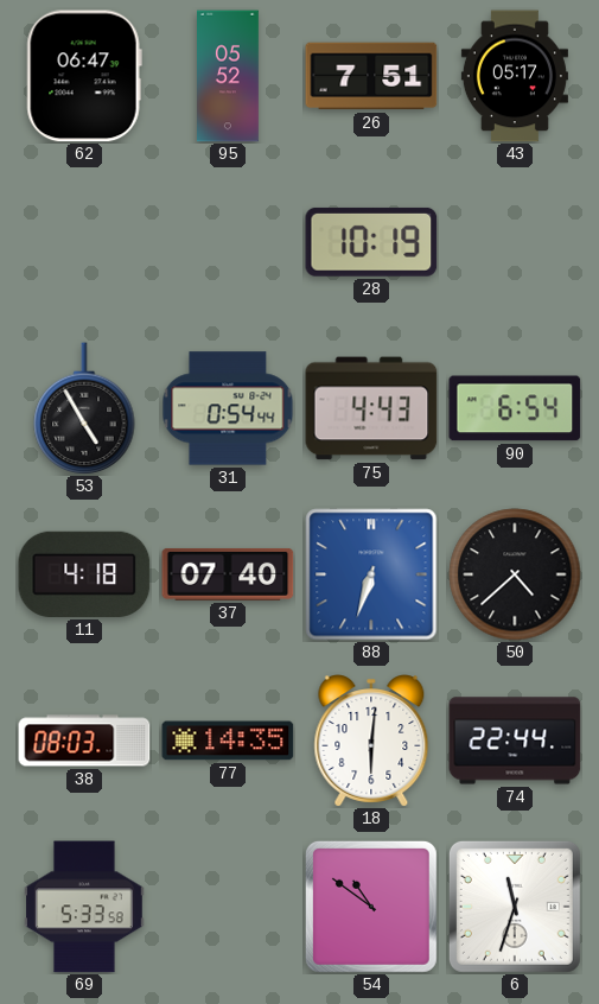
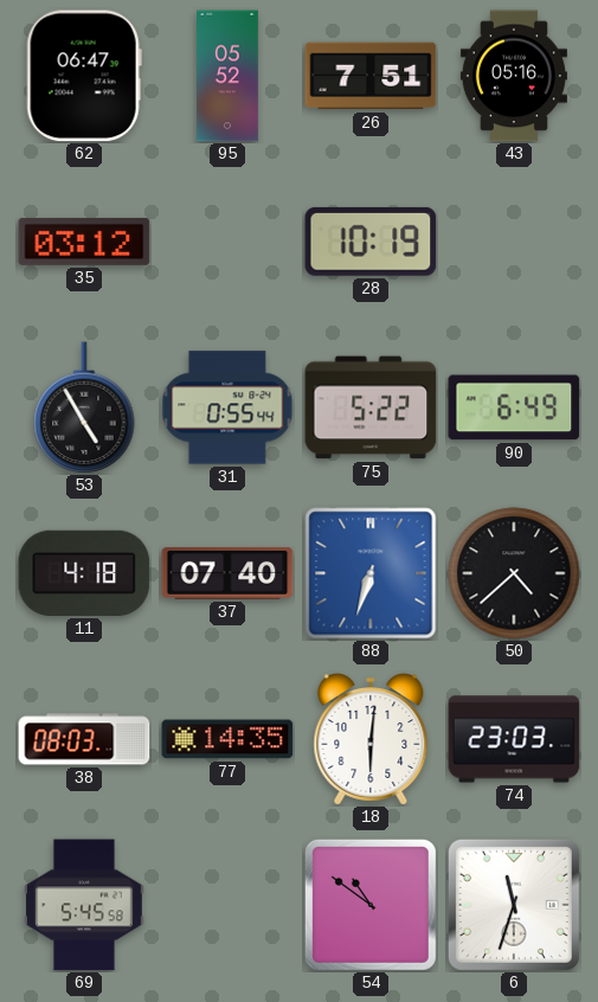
43: 05:17 -> 05:16
35: none -> 03:12
31: 0:54 -> 0:55
75: 4:43 -> 5:22
90: 6:54 -> 6:49
74: 22:44 -> 23:03
69: 5:33 -> 5:45
